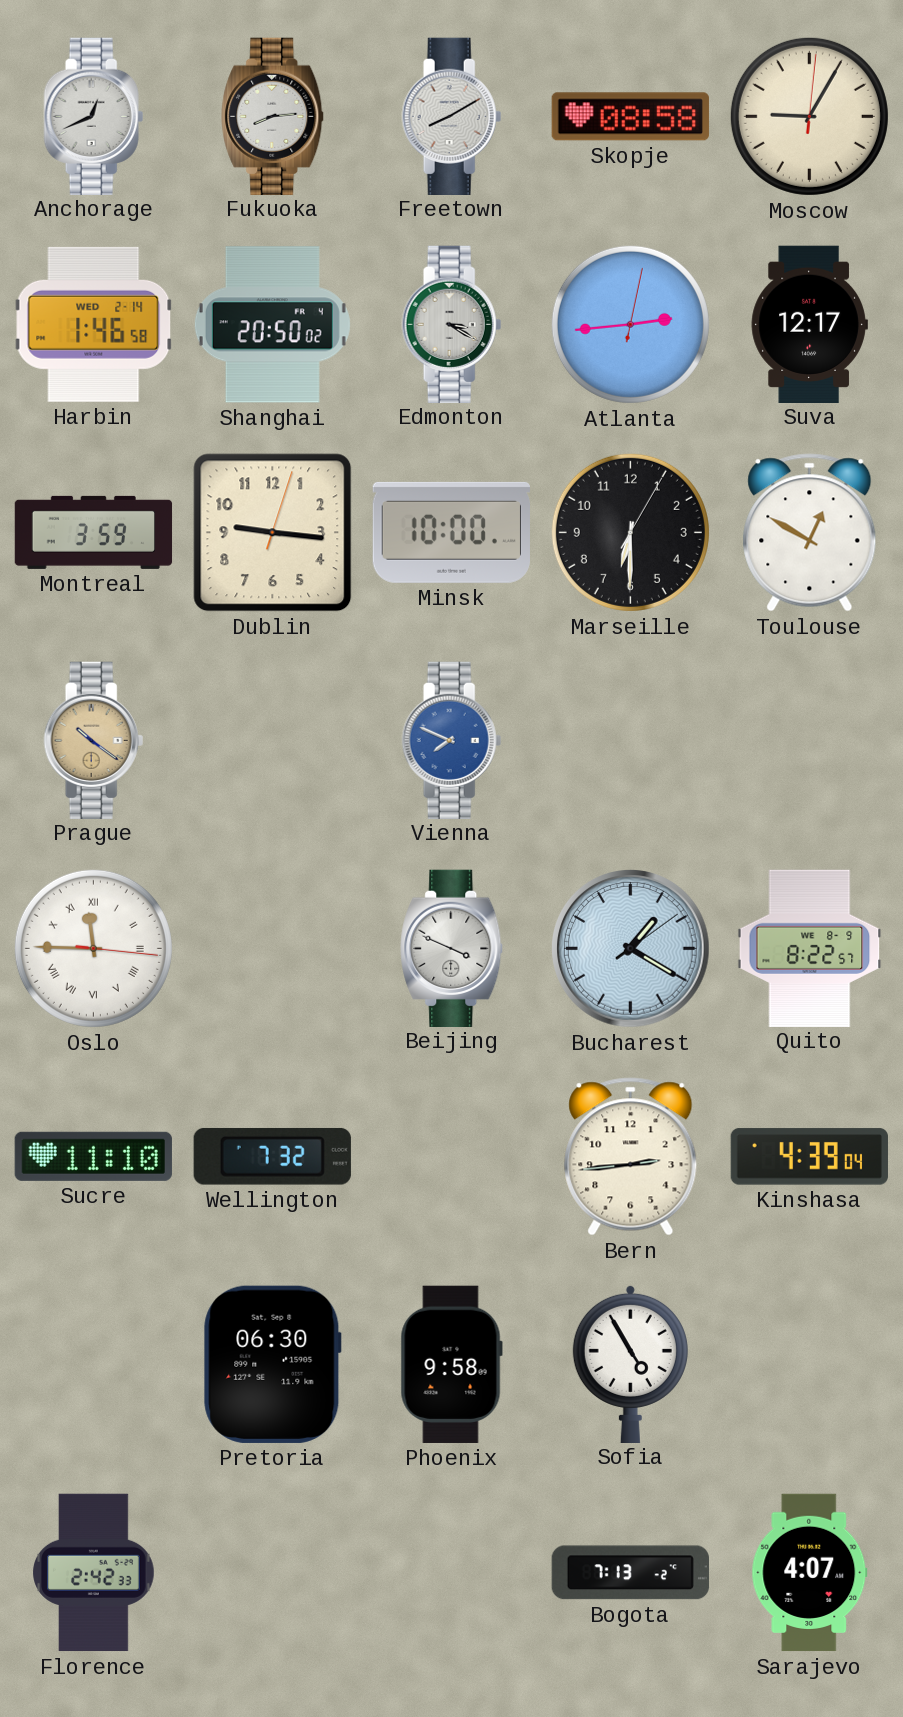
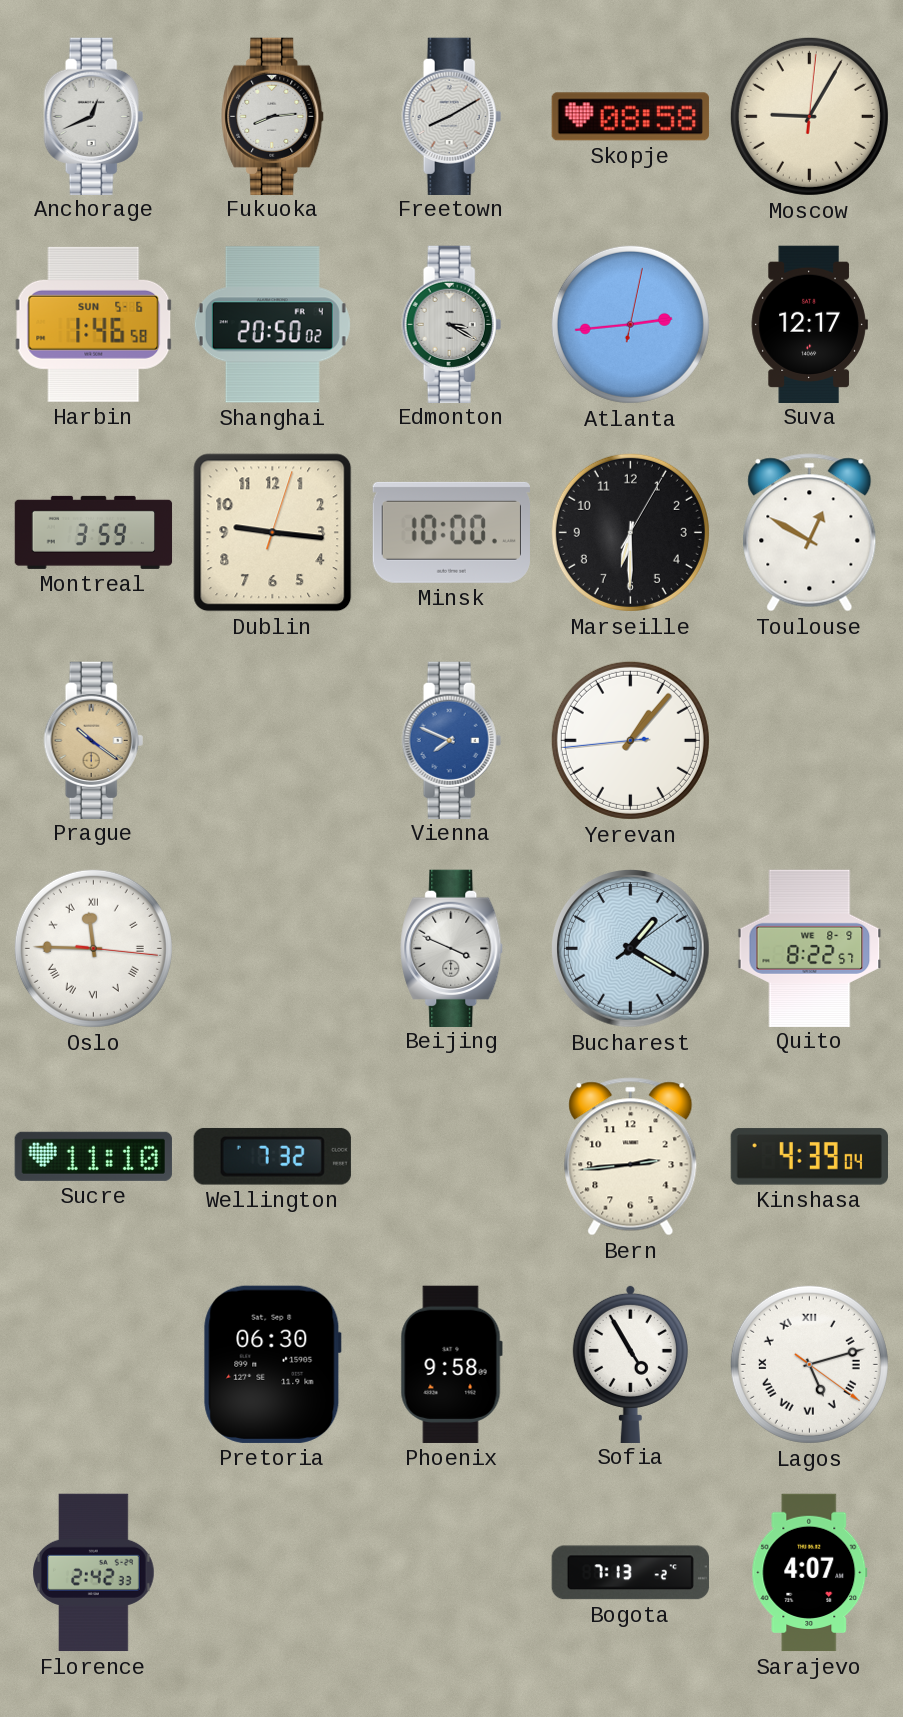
Harbin date: WED 2-14 -> SUN 5-6
Yerevan: none -> 1:06
Lagos: none -> 5:12
